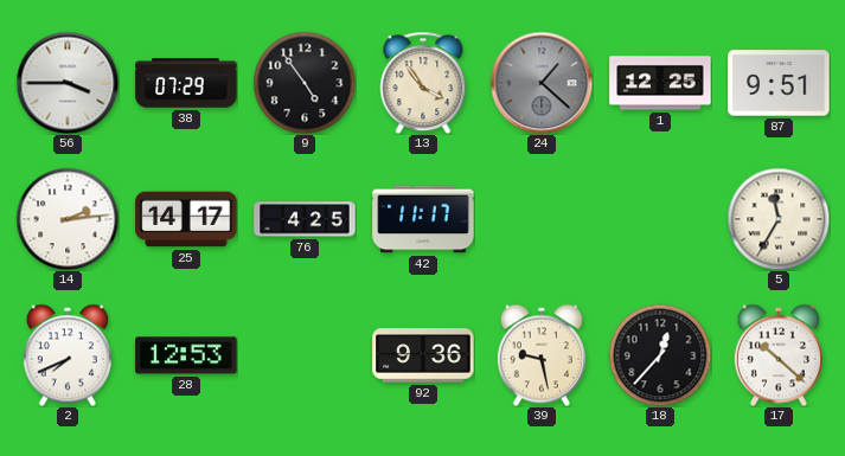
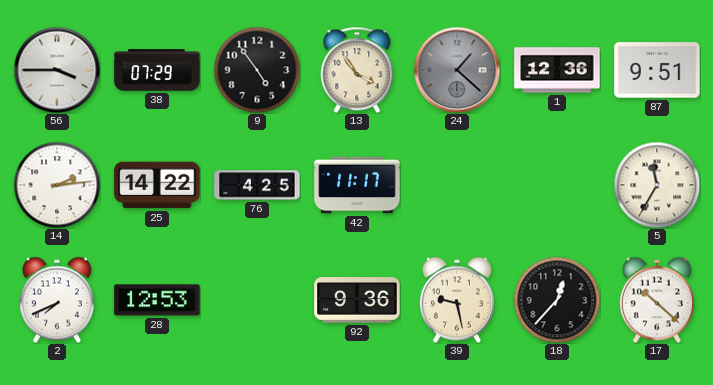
1: 12:25 -> 12:36
25: 14:17 -> 14:22
